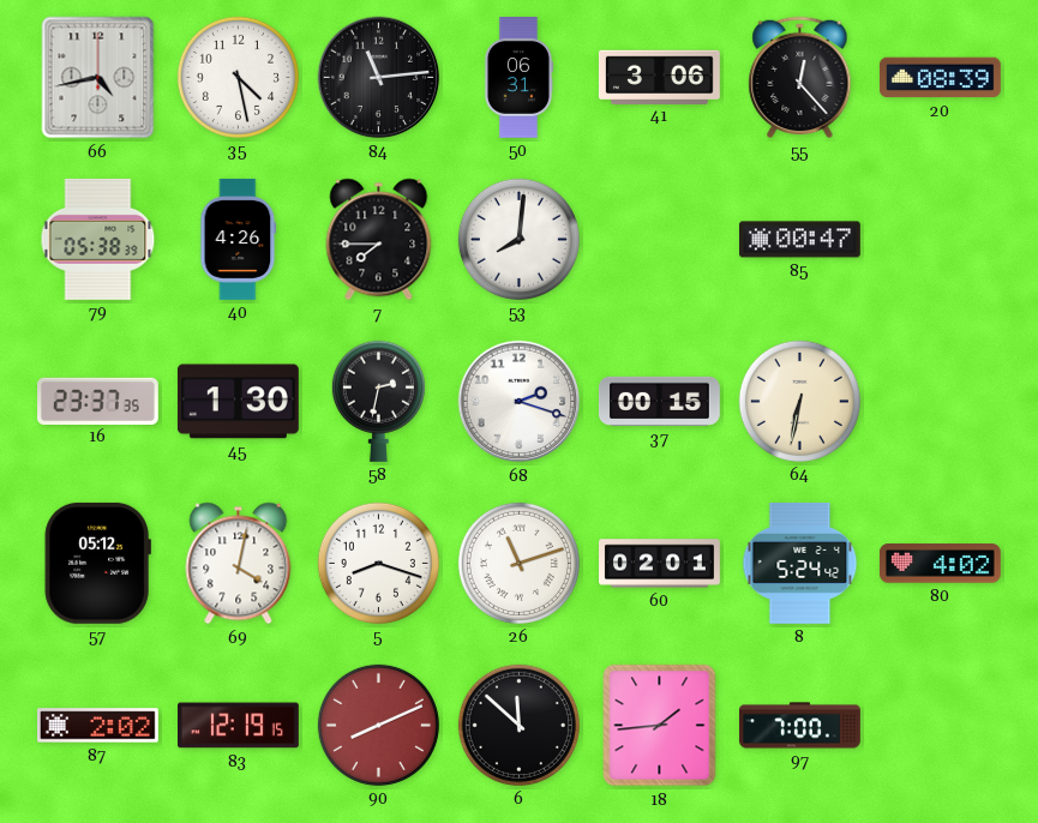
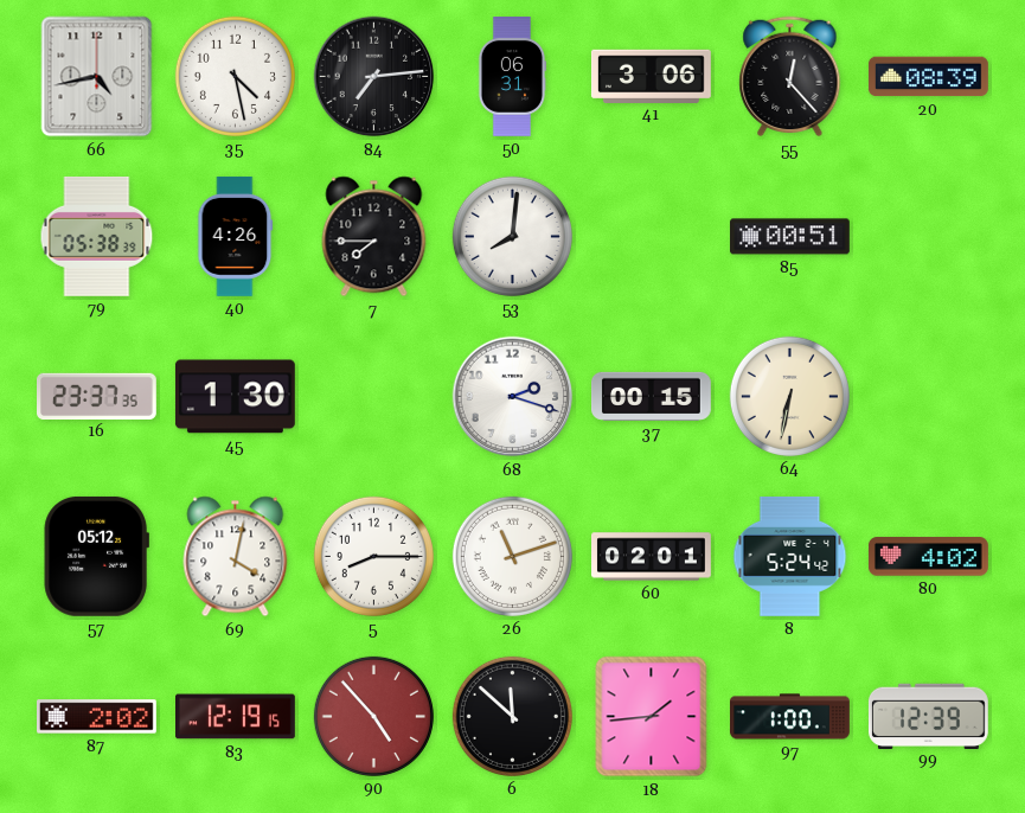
84: 11:14 -> 7:14
85: 00:47 -> 00:51
58: 2:32 -> none
5: 8:18 -> 8:15
90: 8:11 -> 4:53
97: 7:00 -> 1:00
99: none -> 12:39
